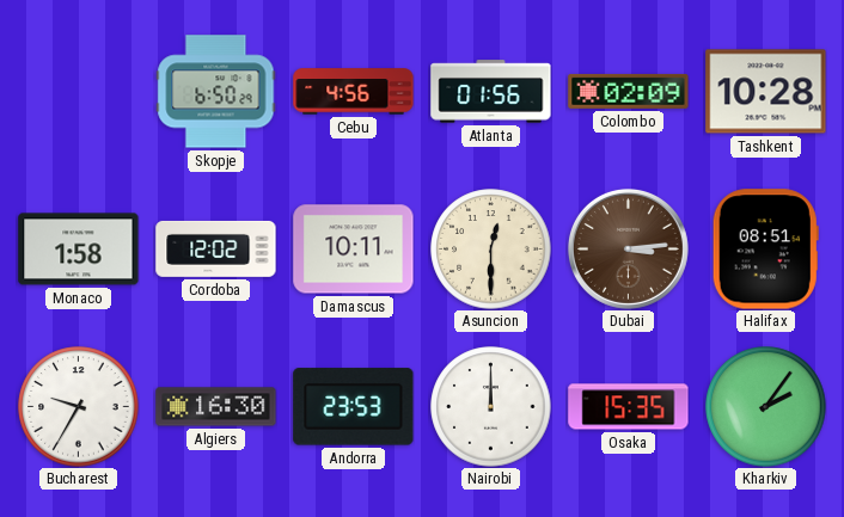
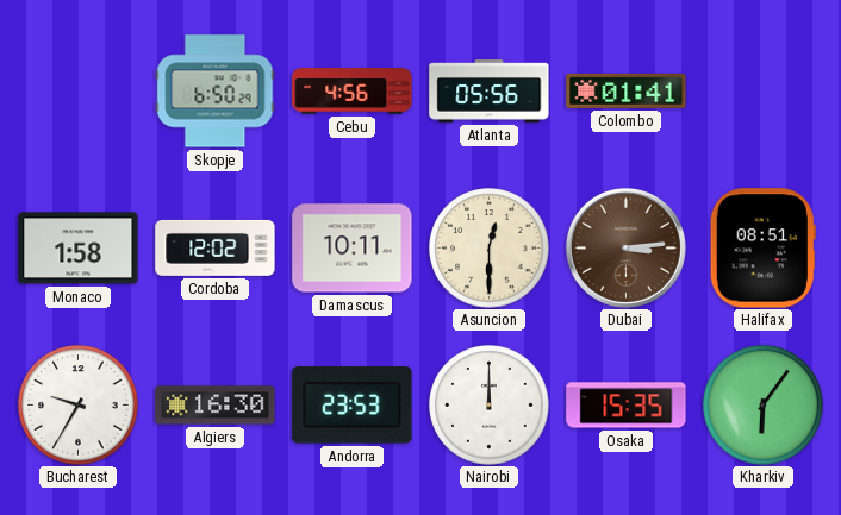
Atlanta: 01:56 -> 05:56
Colombo: 02:09 -> 01:41
Tashkent: 10:28 -> none
Kharkiv: 2:06 -> 6:06
